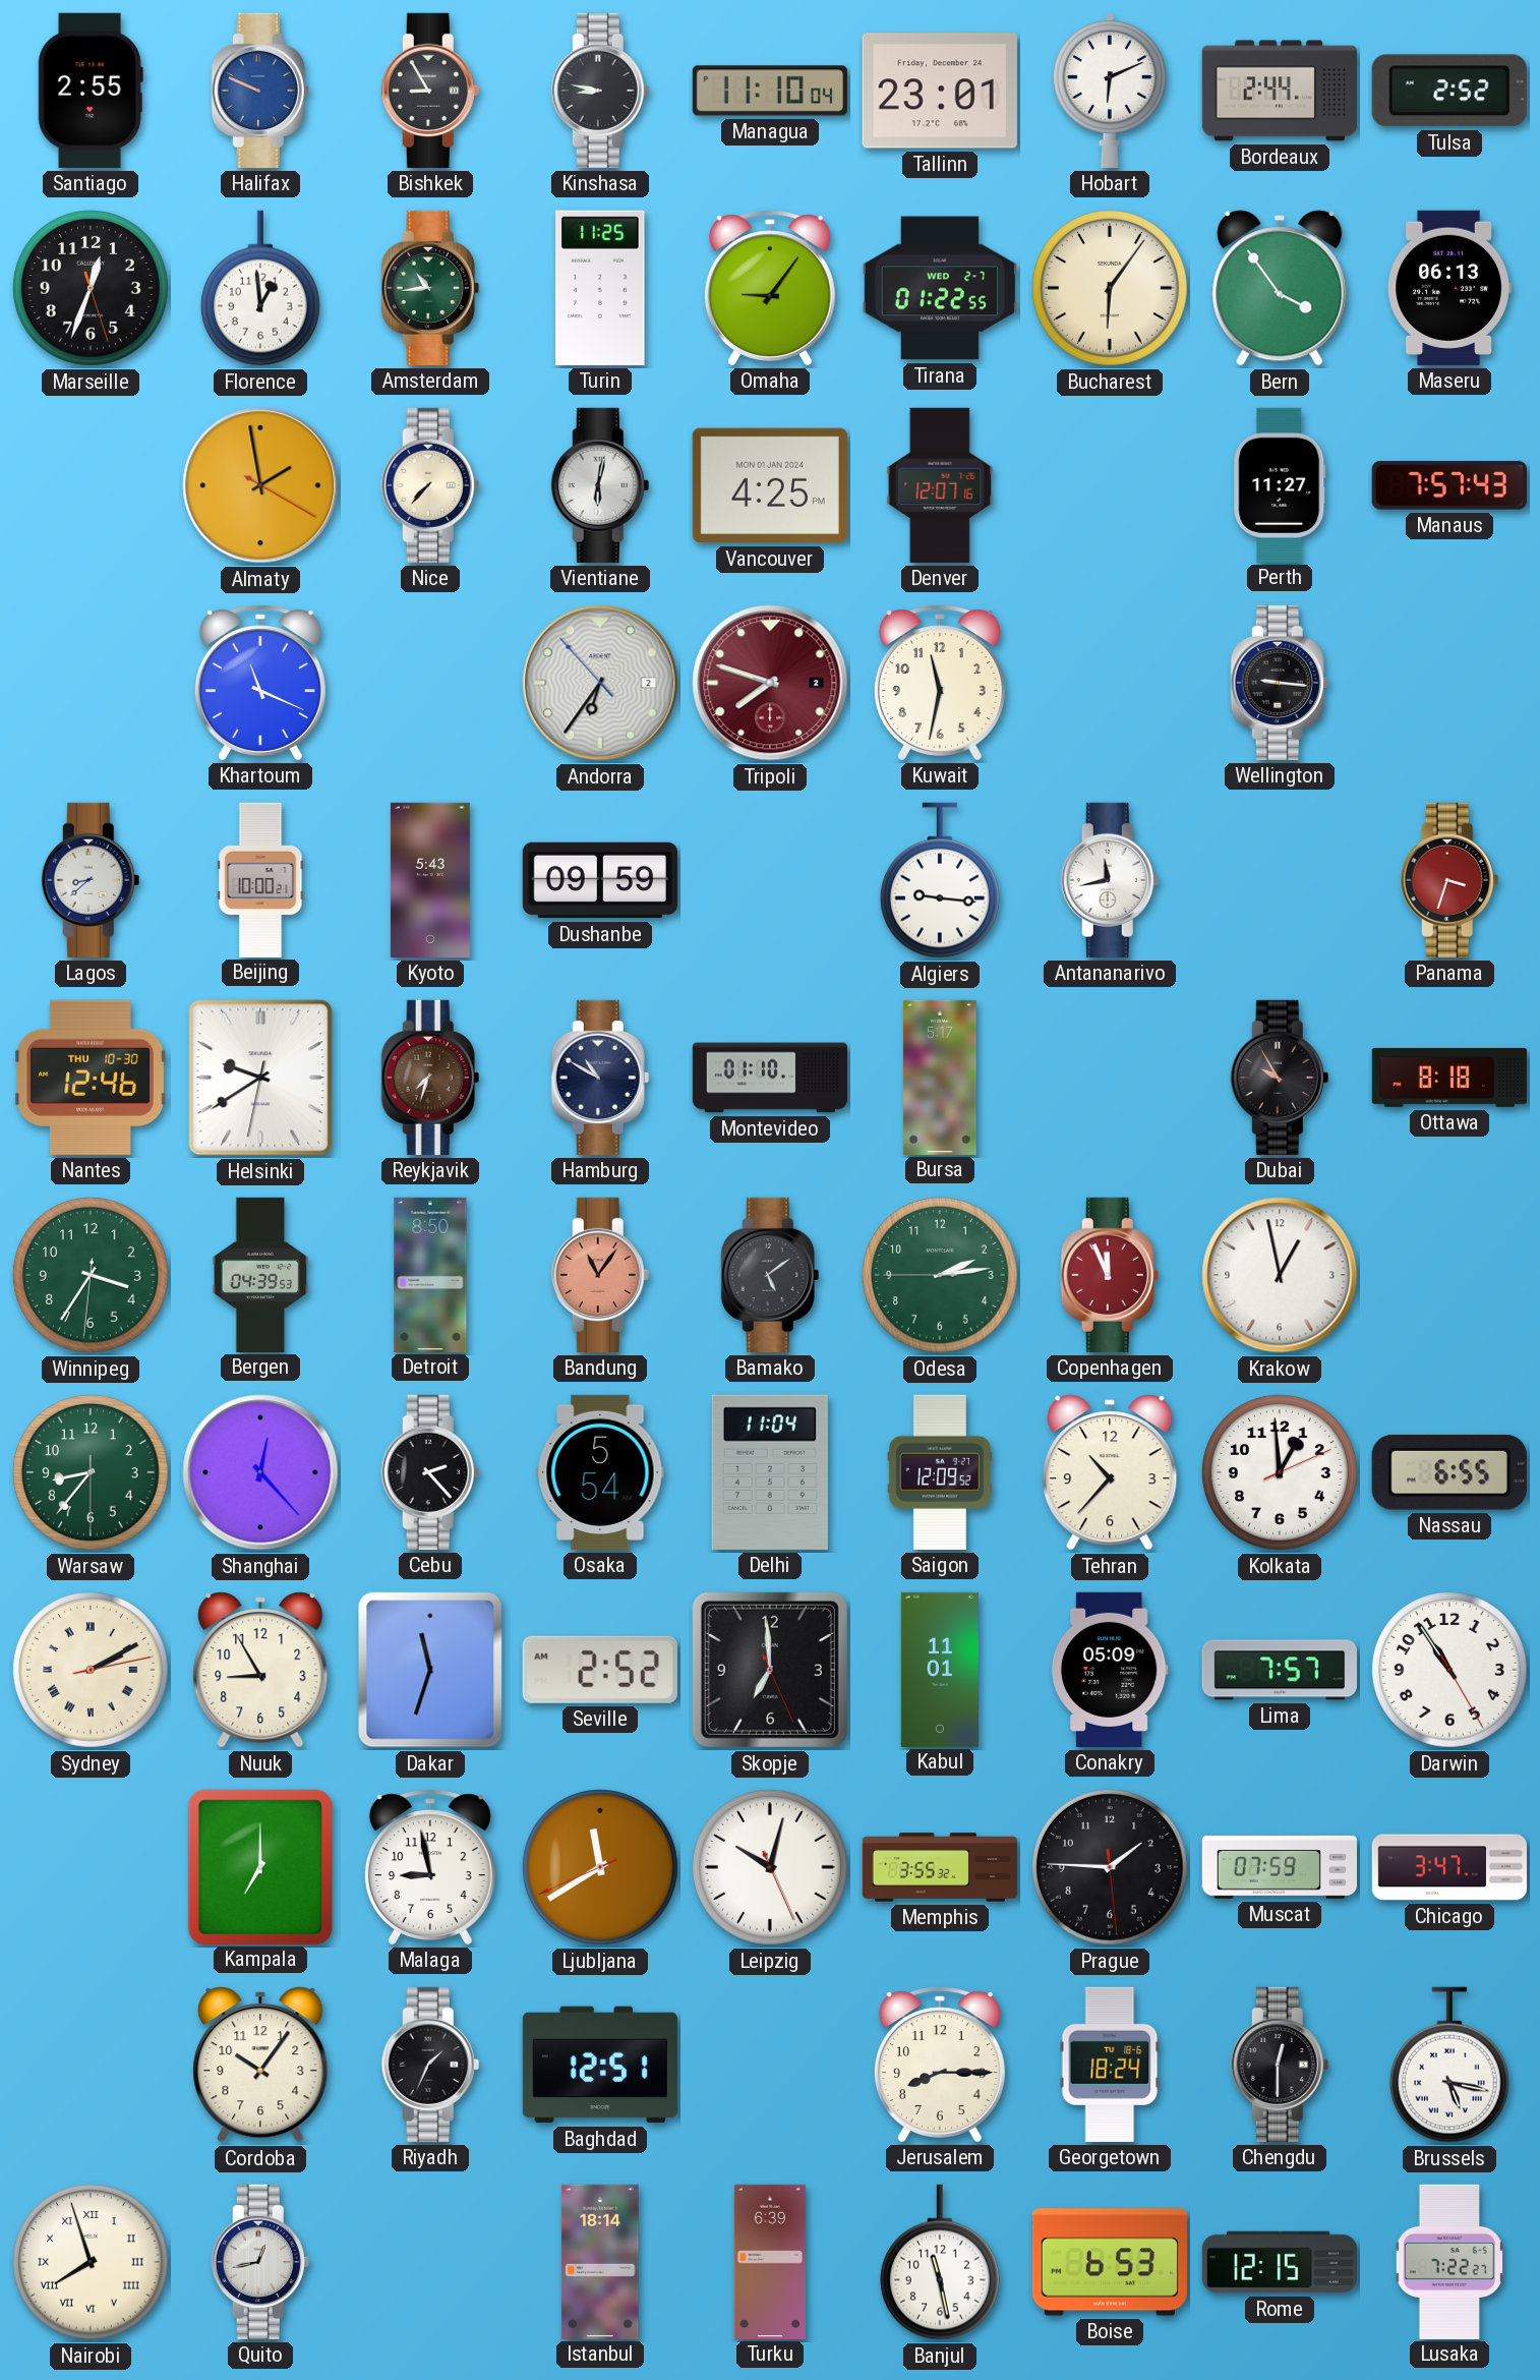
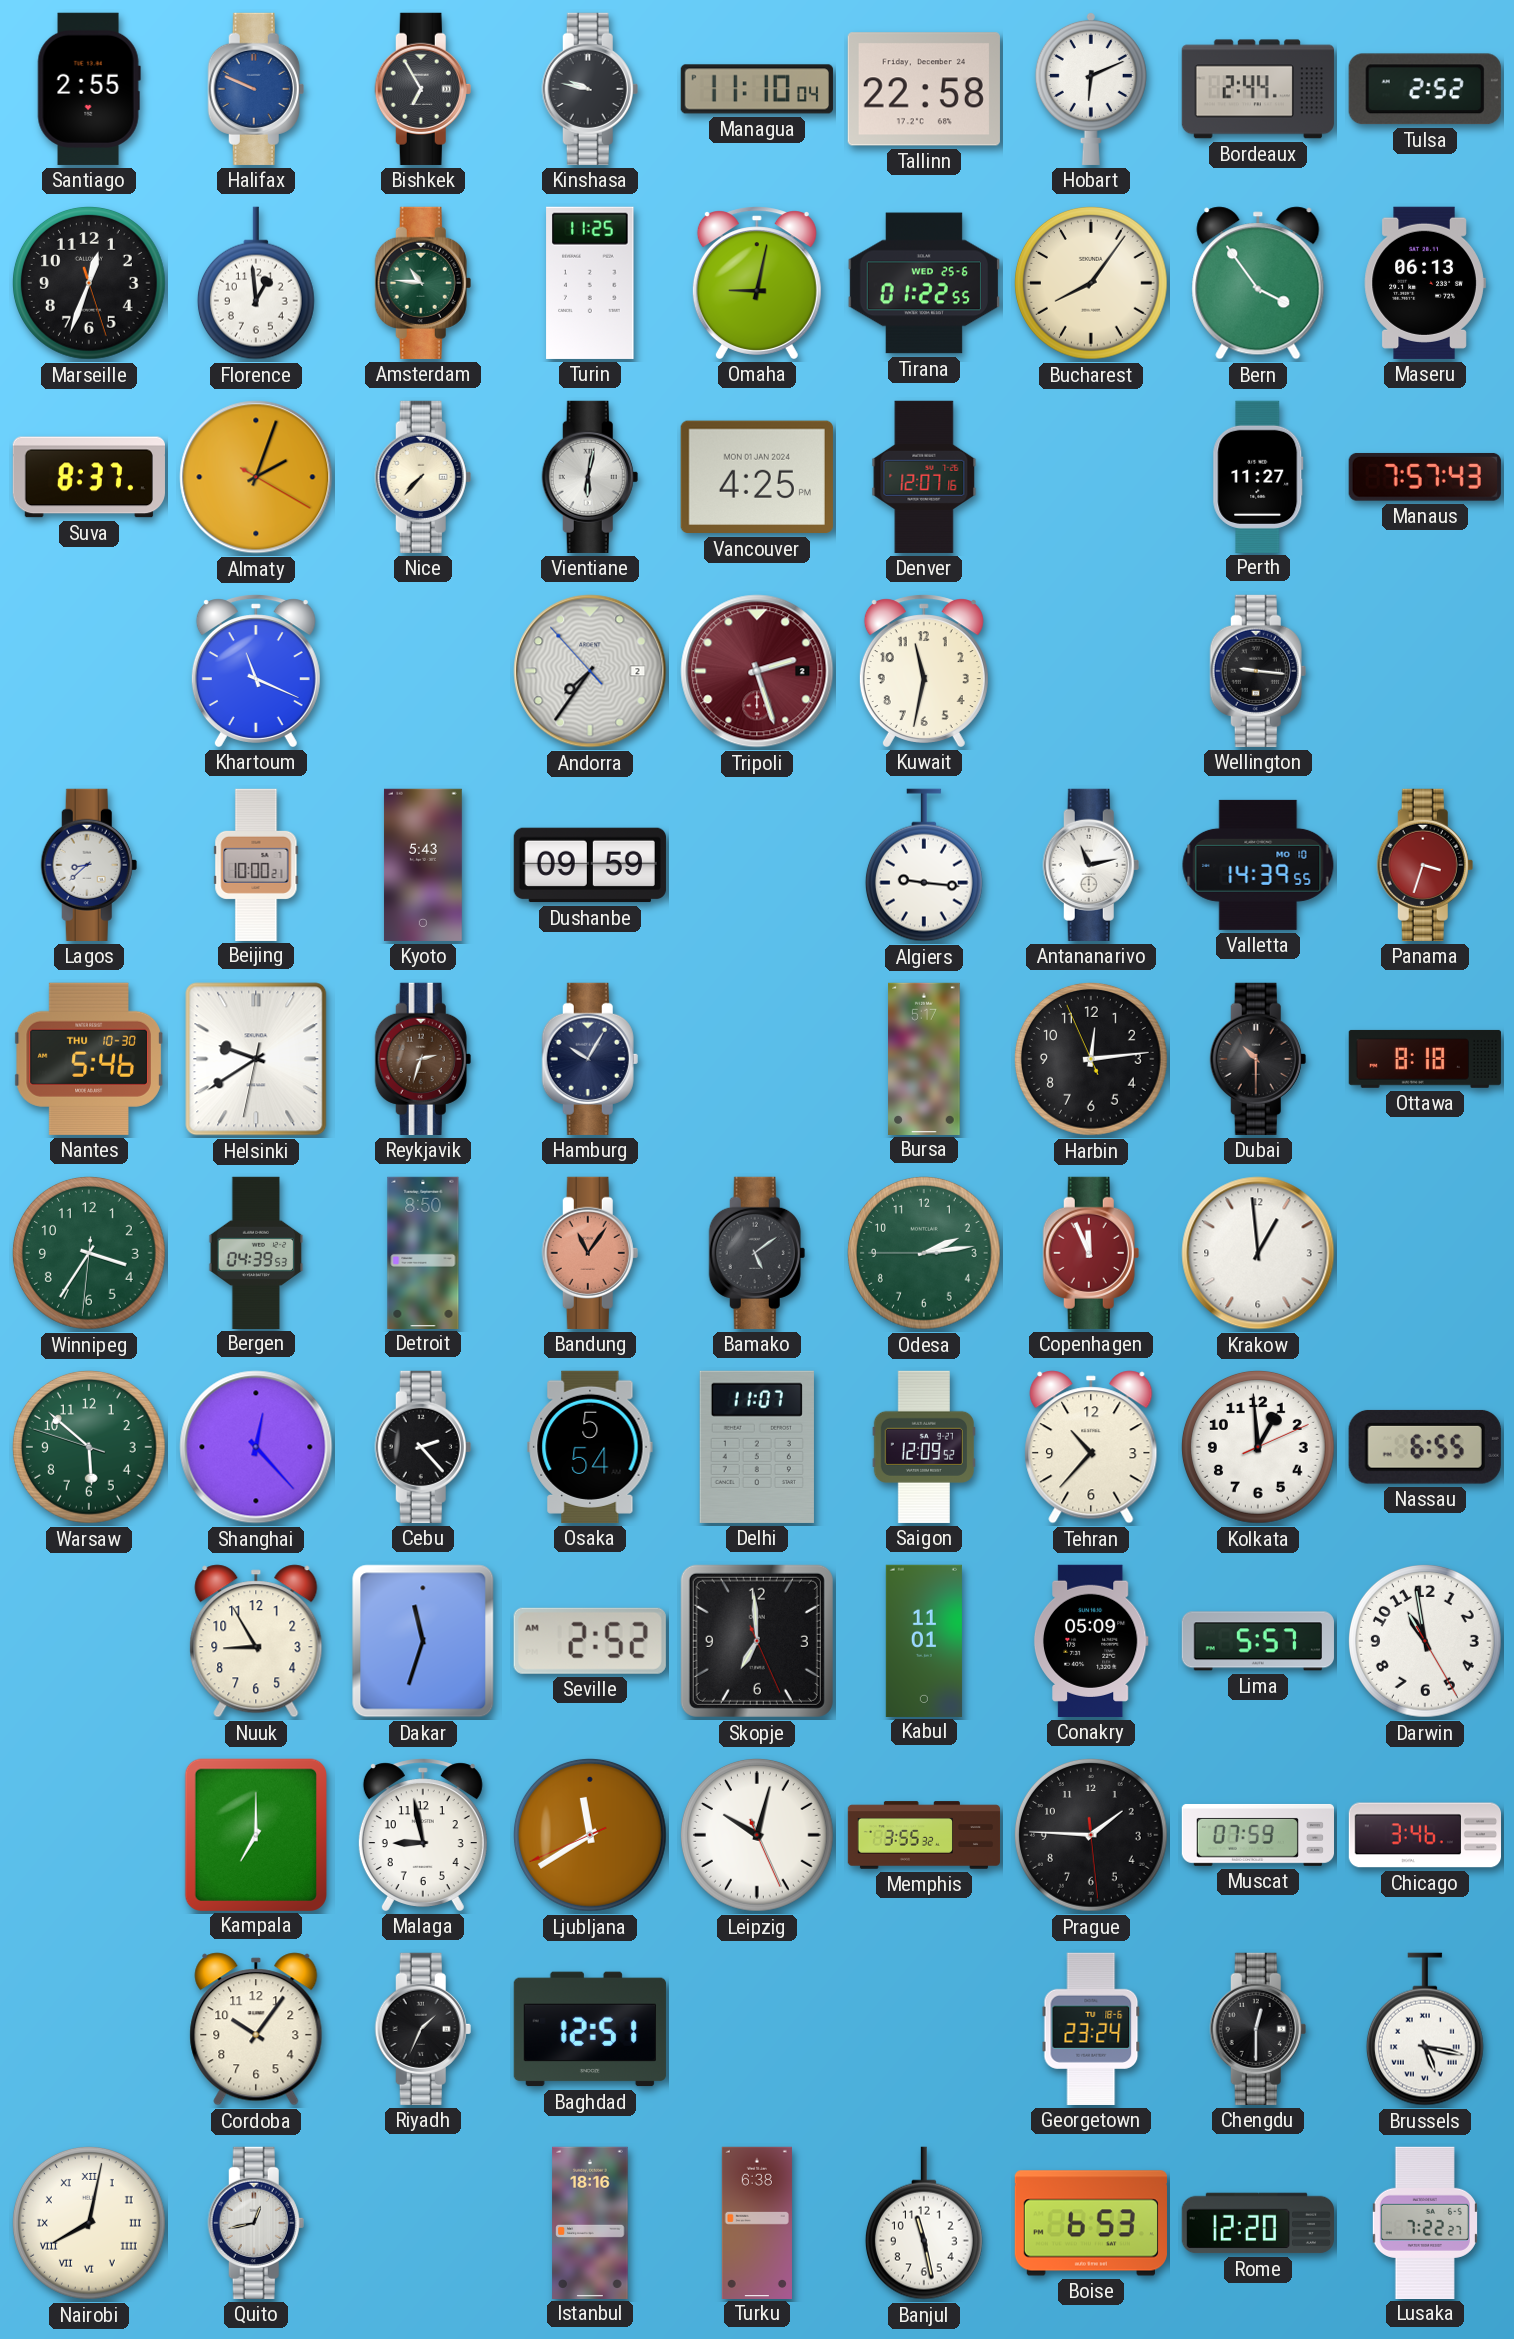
Bishkek: 8:55 -> 6:55
Kinshasa: 8:47 -> 9:47
Tallinn: 23:01 -> 22:58
Amsterdam: 10:44 -> 10:46
Omaha: 9:06 -> 9:02
Tirana date: WED 2-7 -> WED 25-6
Bucharest: 6:06 -> 8:06
Suva: none -> 8:37
Almaty: 1:58 -> 2:03
Andorra: 6:35 -> 7:35
Tripoli: 7:48 -> 2:27
Antananarivo: 11:43 -> 11:13
Valletta: none -> 14:39
Nantes: 12:46 -> 5:46
Reykjavik: 7:33 -> 2:33
Hamburg: 10:50 -> 10:05
Montevideo: 01:10 -> none
Harbin: none -> 12:13
Dubai: 9:55 -> 10:30
Krakow: 12:58 -> 12:59
Warsaw: 8:36 -> 5:51
Delhi: 11:04 -> 11:07
Sydney: 2:10 -> none
Lima: 7:57 -> 5:57
Darwin: 10:54 -> 10:58
Chicago: 3:47 -> 3:46
Jerusalem: 8:15 -> none
Georgetown: 18:24 -> 23:24
Nairobi: 7:57 -> 8:02
Istanbul: 18:14 -> 18:16
Turku: 6:39 -> 6:38
Rome: 12:15 -> 12:20
